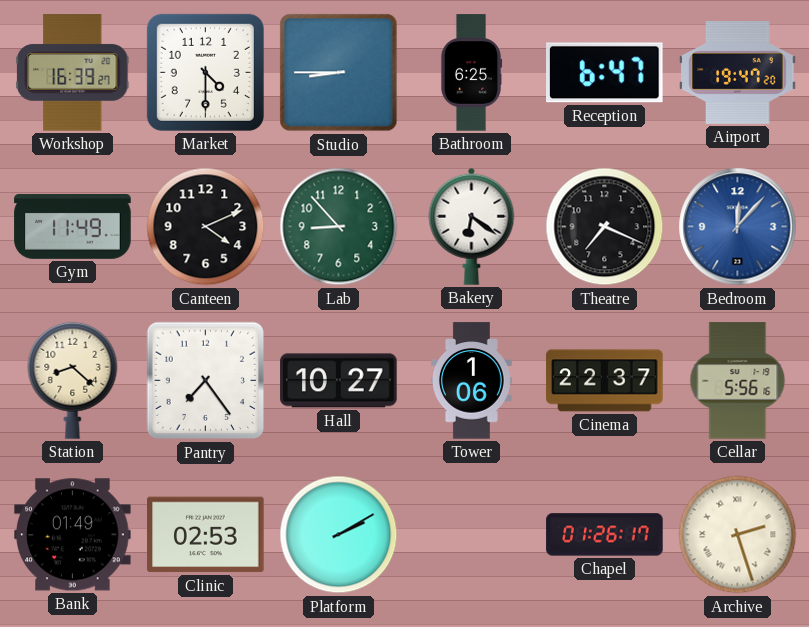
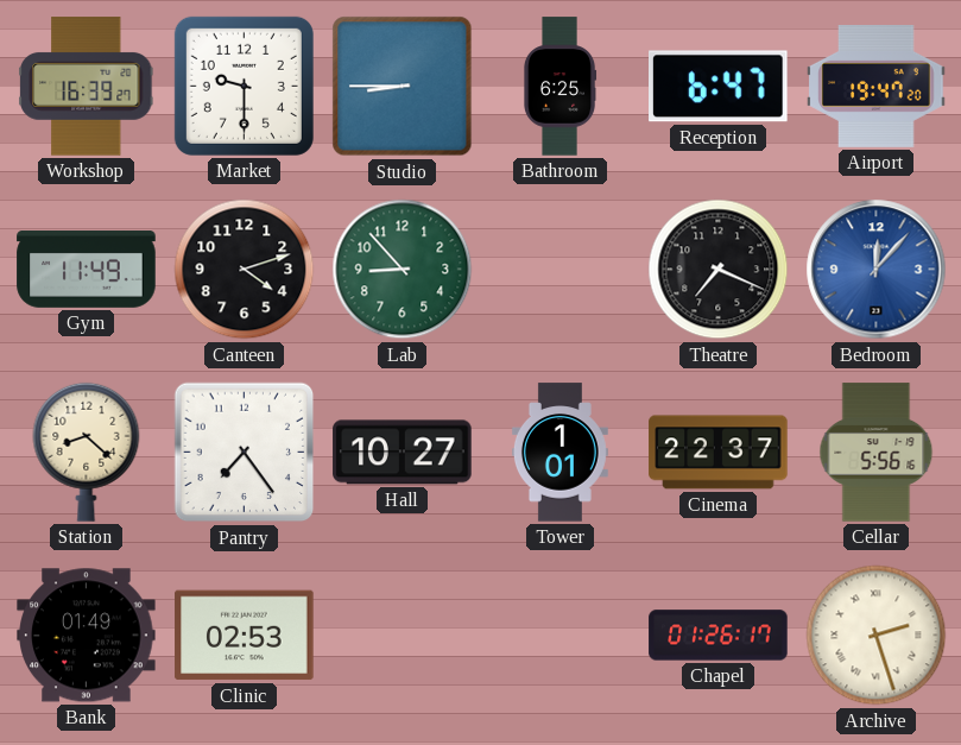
Market: 4:30 -> 9:30
Canteen: 4:11 -> 4:12
Bakery: 6:21 -> none
Tower: 1:06 -> 1:01
Platform: 2:10 -> none
